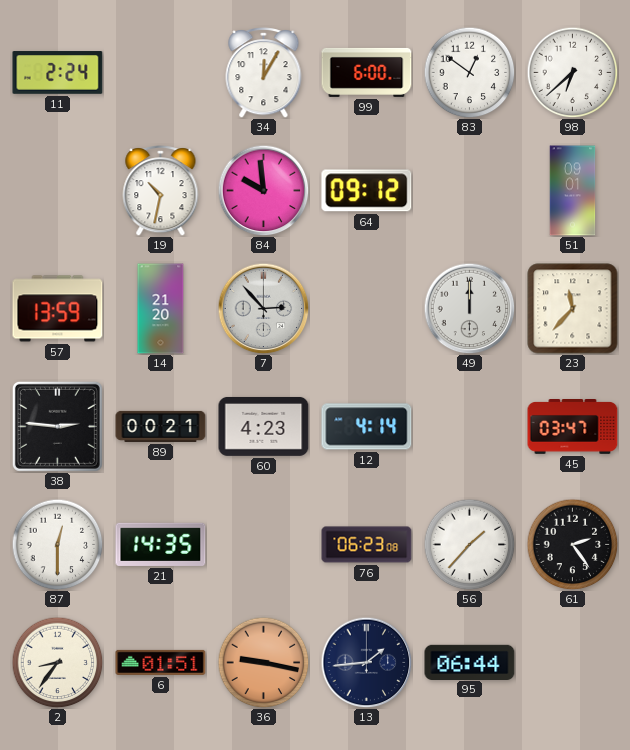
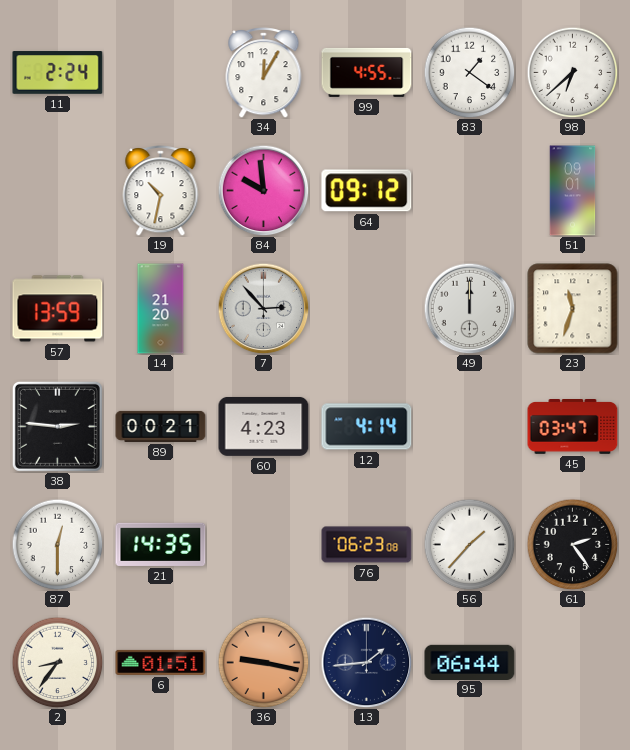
99: 6:00 -> 4:55
83: 12:51 -> 1:21
23: 11:37 -> 11:33
